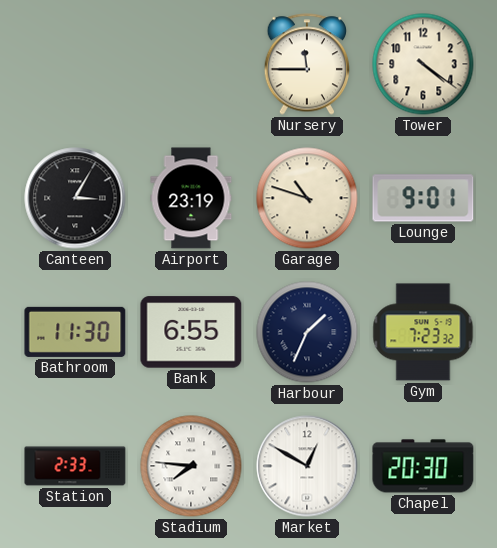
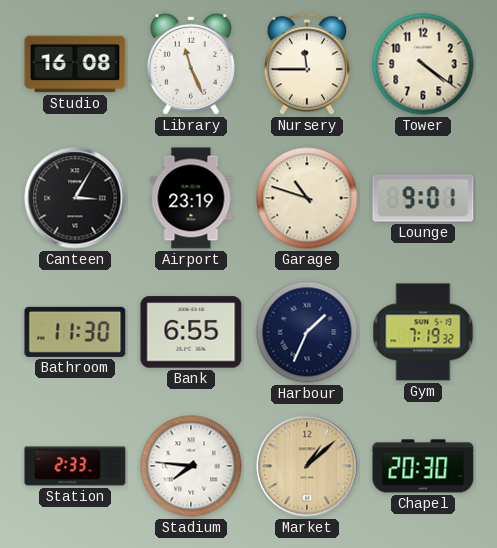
Studio: none -> 16:08
Library: none -> 11:26
Gym: 7:23 -> 7:19
Market: 12:50 -> 1:08
Market dial: white -> champagne
